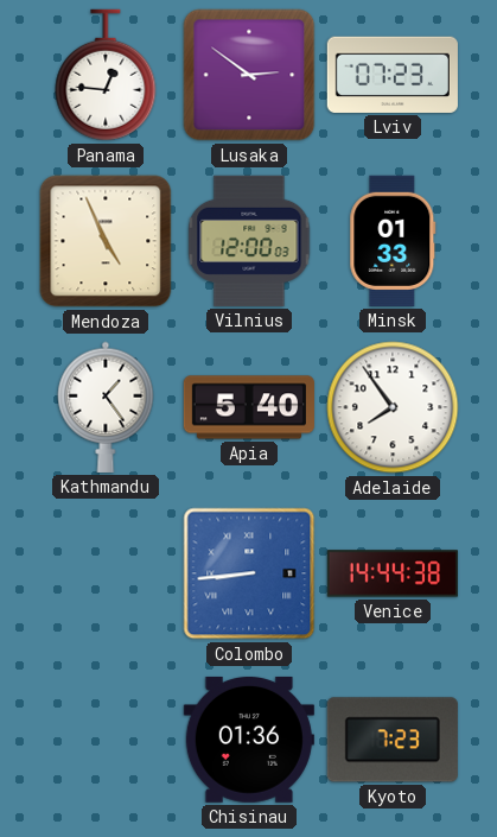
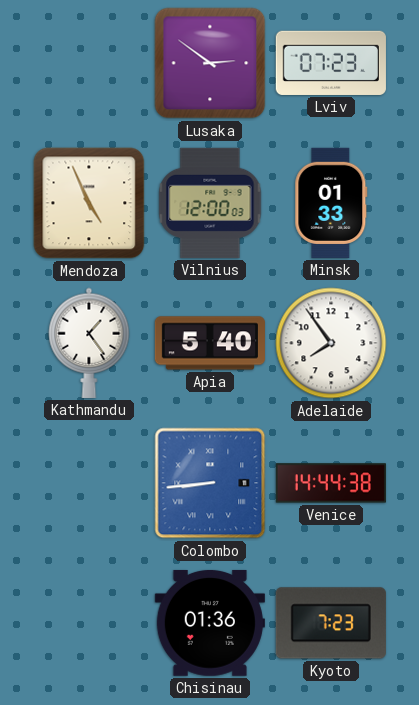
Panama: 12:46 -> none
